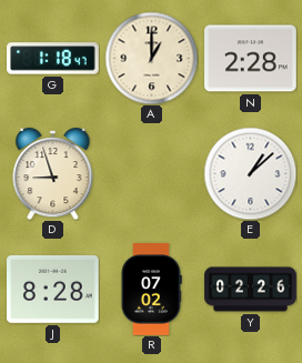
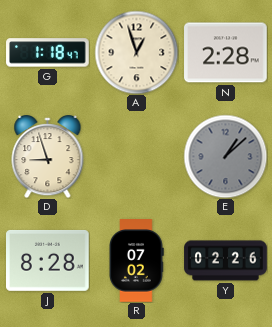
A: 1:00 -> 12:57
E dial: white -> grey
